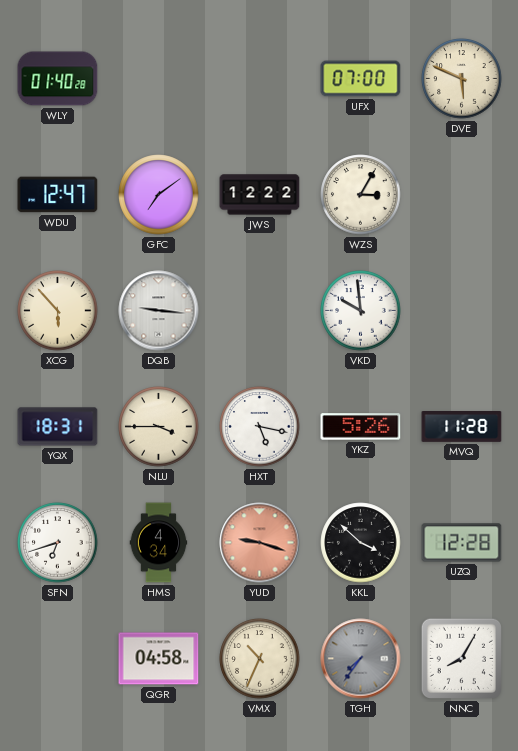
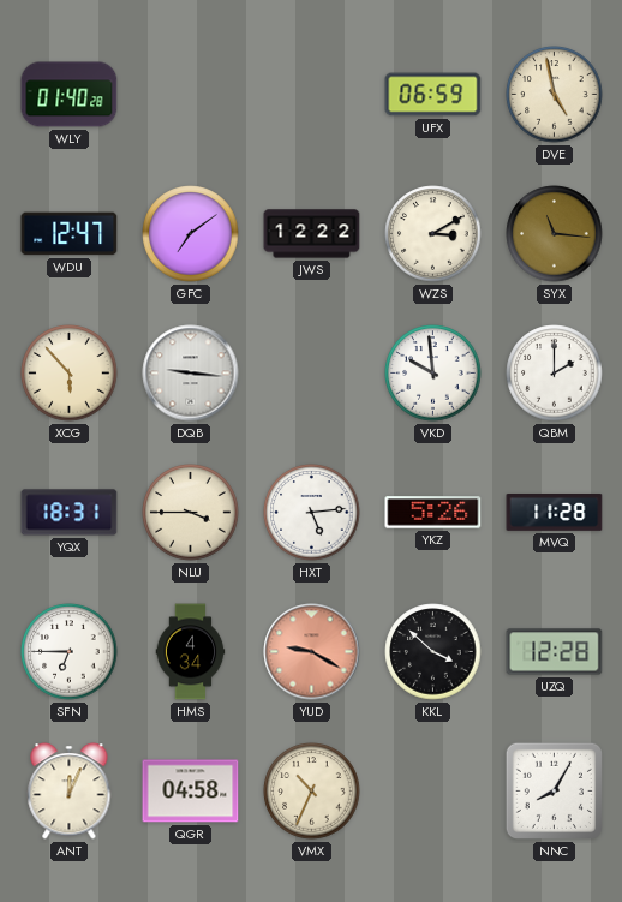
UFX: 07:00 -> 06:59
DVE: 5:49 -> 4:58
WZS: 3:05 -> 3:10
SYX: none -> 11:16
QBM: none -> 2:00
HXT: 5:17 -> 5:14
SFN: 6:42 -> 6:45
YUD: 9:18 -> 9:20
ANT: none -> 12:04
TGH: 7:36 -> none
